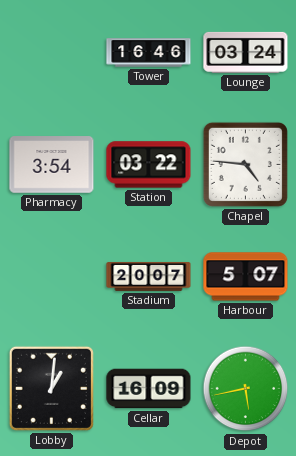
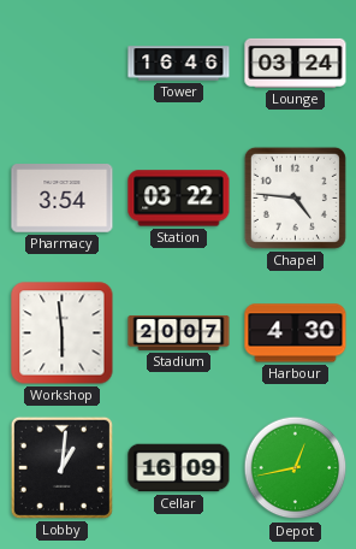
Workshop: none -> 5:59
Harbour: 5:07 -> 4:30
Depot: 5:43 -> 12:43
